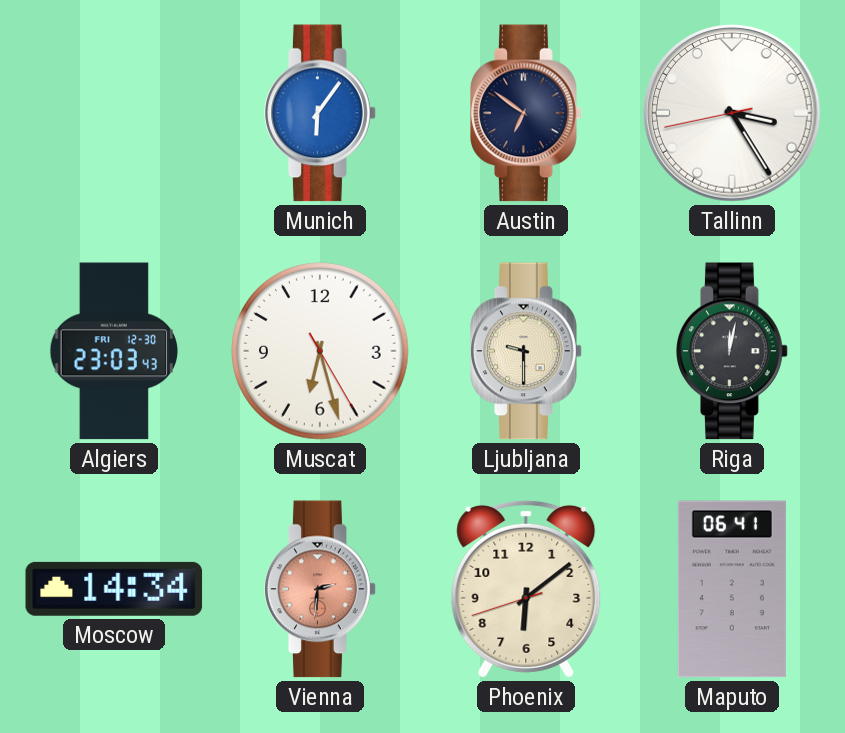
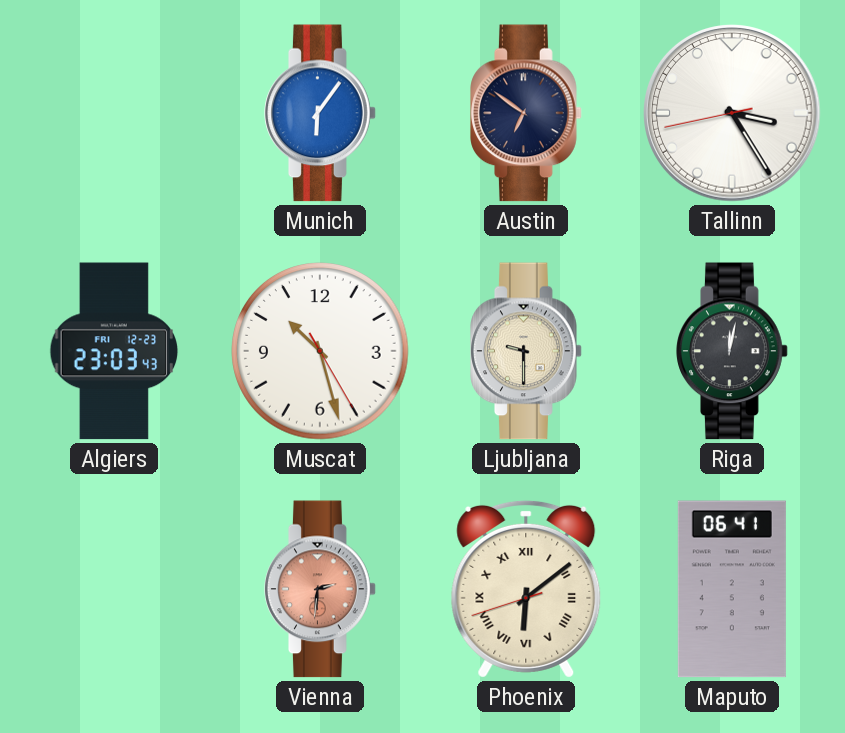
Algiers date: FRI 12-30 -> FRI 12-23
Muscat: 6:27 -> 10:27
Moscow: 14:34 -> none
Phoenix numerals: Arabic -> Roman
